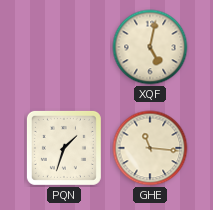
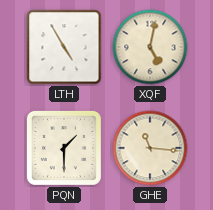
LTH: none -> 4:55
PQN: 1:33 -> 1:30
